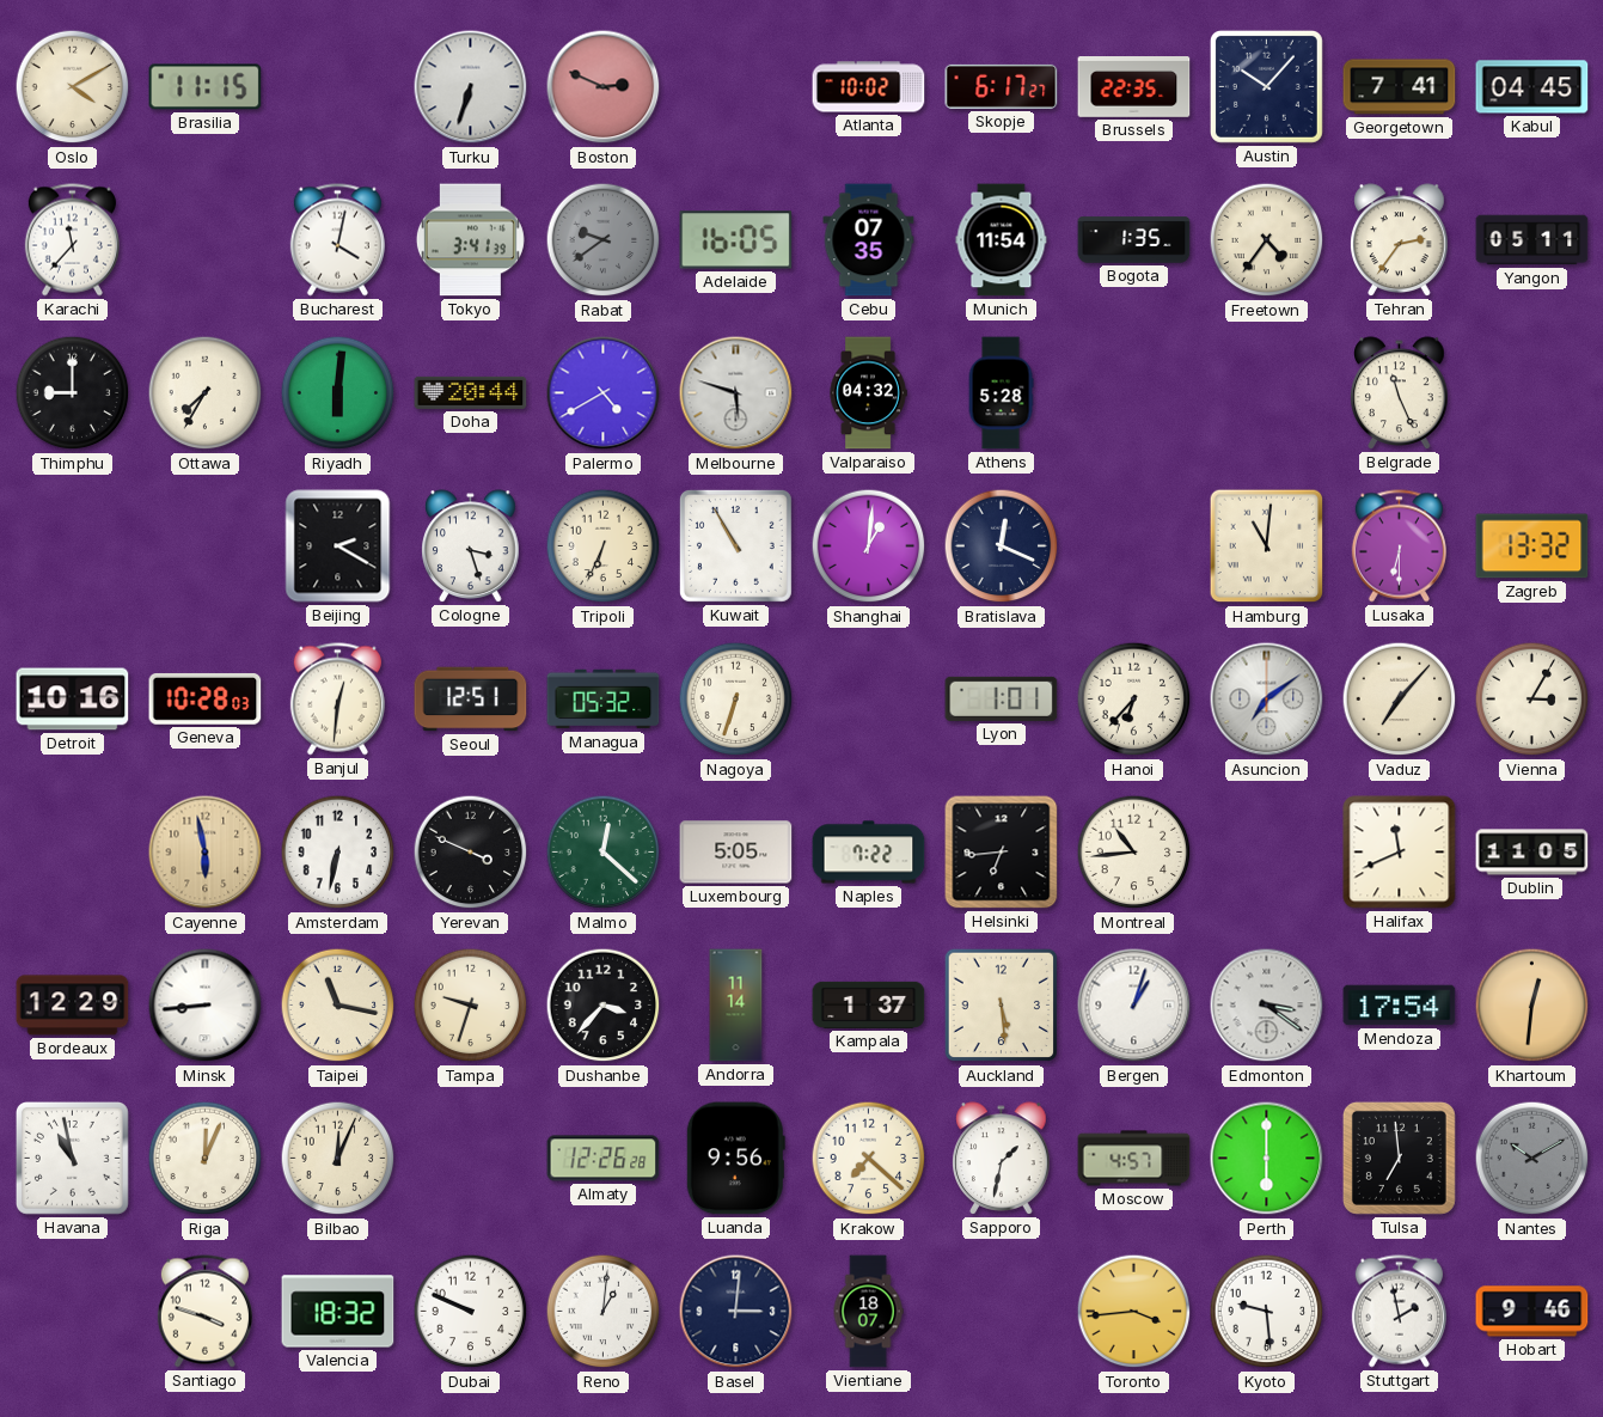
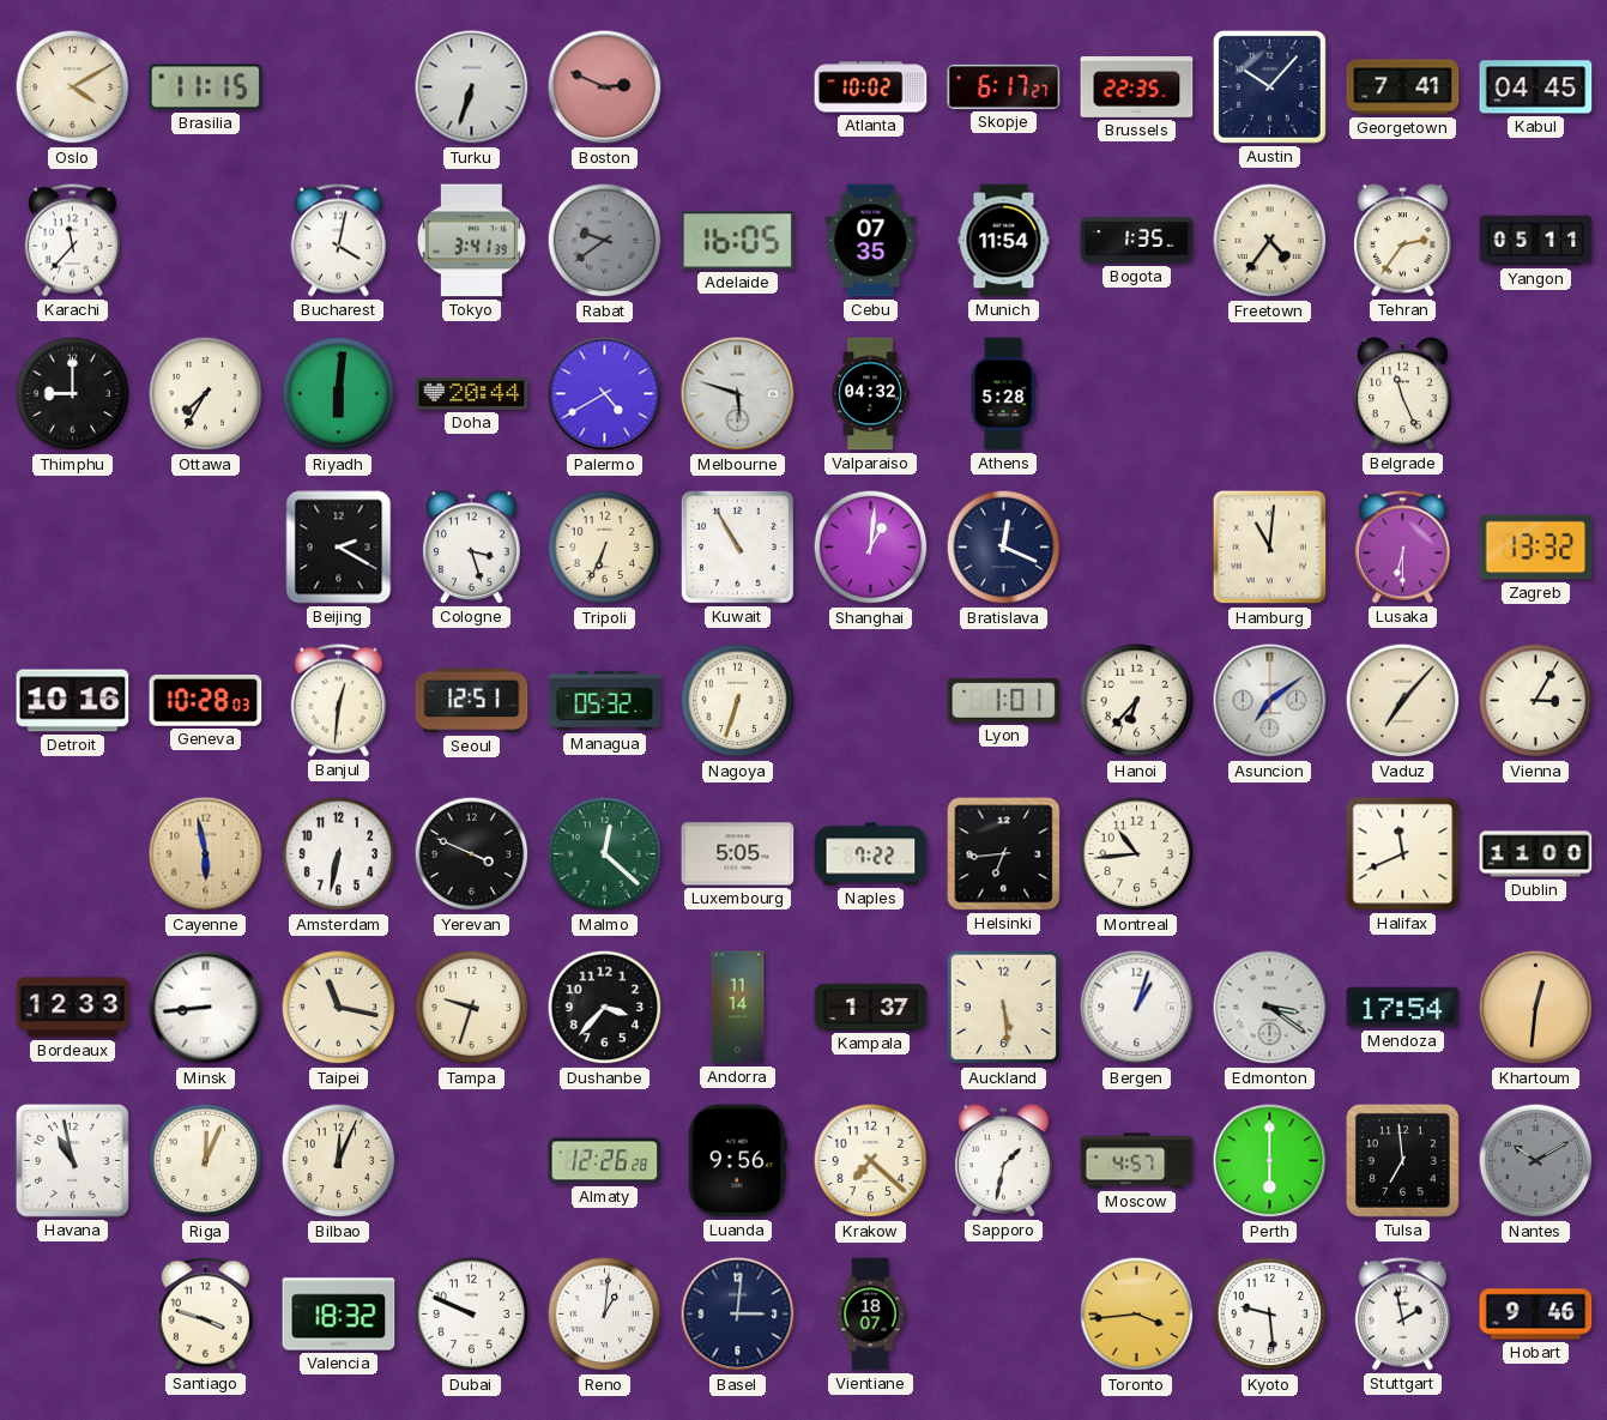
Dublin: 11:05 -> 11:00
Bordeaux: 12:29 -> 12:33
